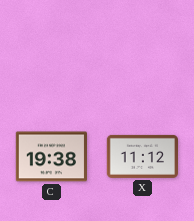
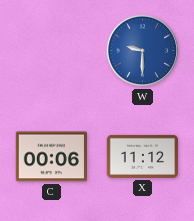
W: none -> 9:30
C: 19:38 -> 00:06
